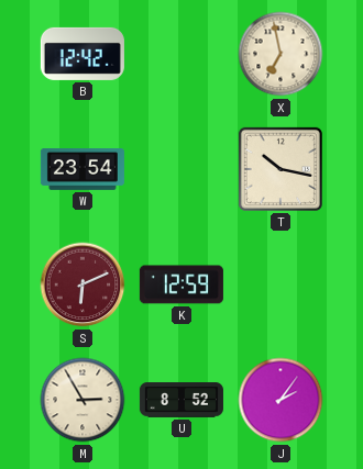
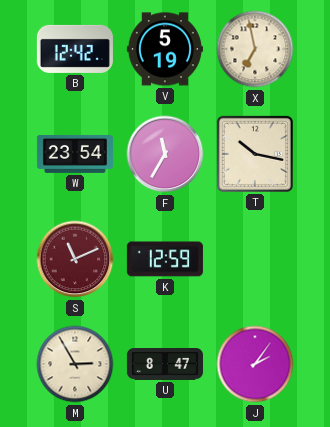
V: none -> 5:19
F: none -> 11:35
S: 6:11 -> 11:11
U: 8:52 -> 8:47
